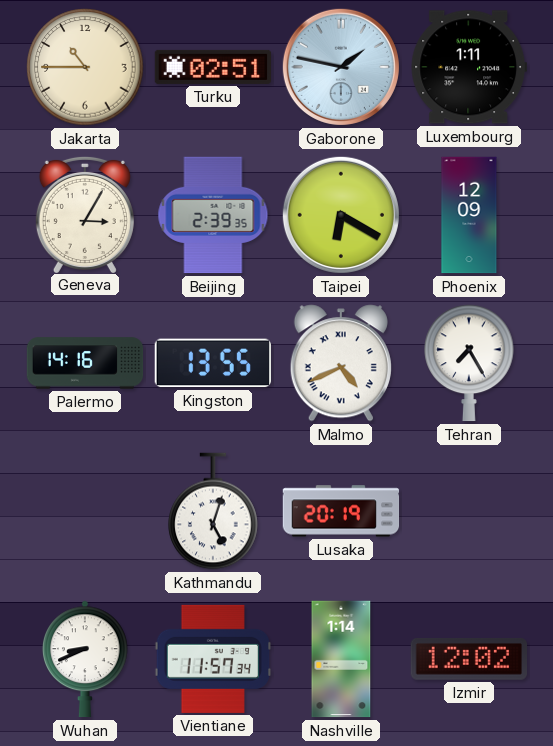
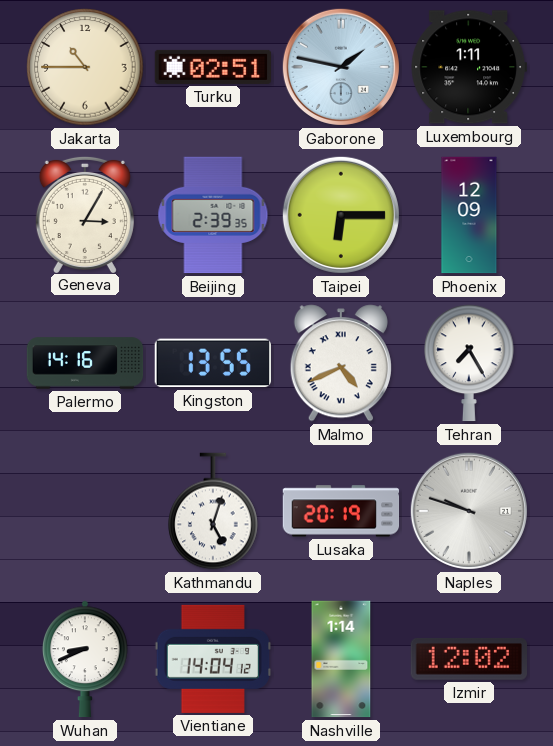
Taipei: 6:20 -> 6:15
Naples: none -> 9:48
Vientiane: 11:57 -> 14:04
